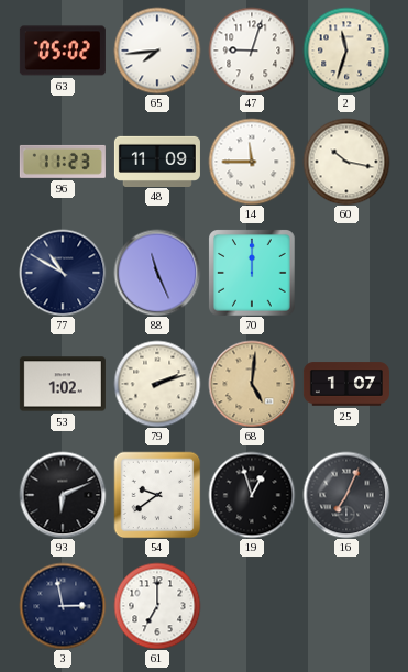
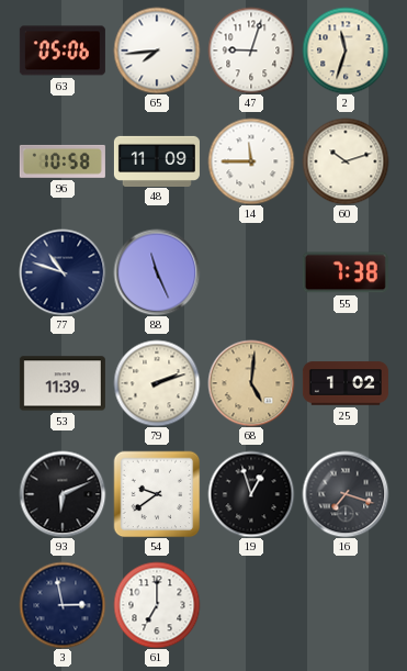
63: 05:02 -> 05:06
96: 11:23 -> 10:58
60: 10:17 -> 10:12
77: 10:50 -> 10:48
70: 12:00 -> none
55: none -> 7:38
53: 1:02 -> 11:39
25: 1:07 -> 1:02
16: 7:04 -> 7:18
